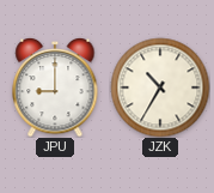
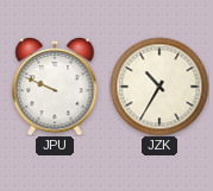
JPU: 9:00 -> 9:49
